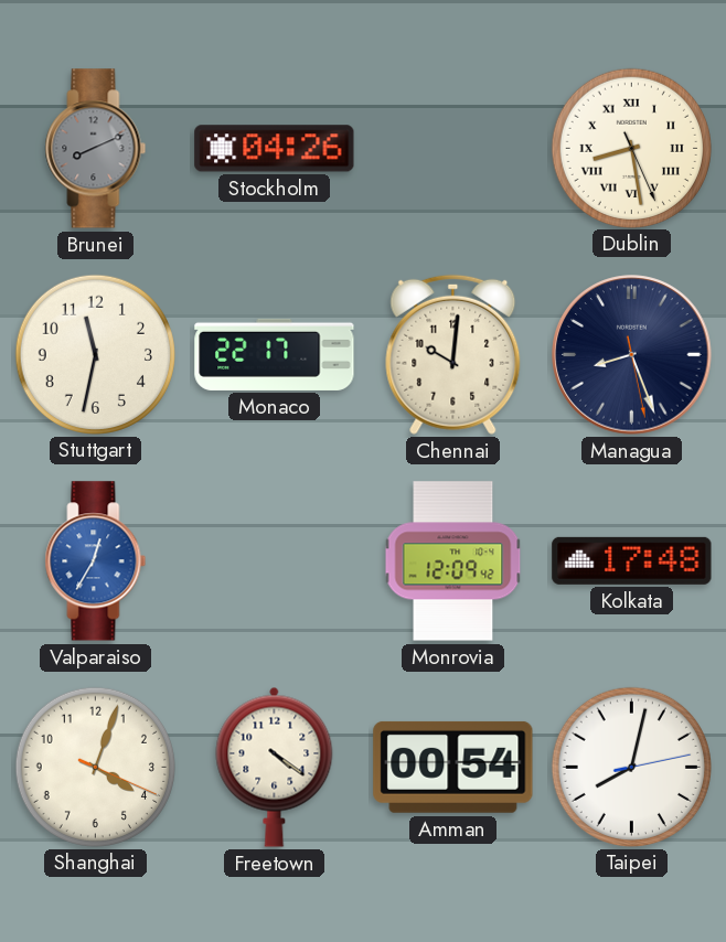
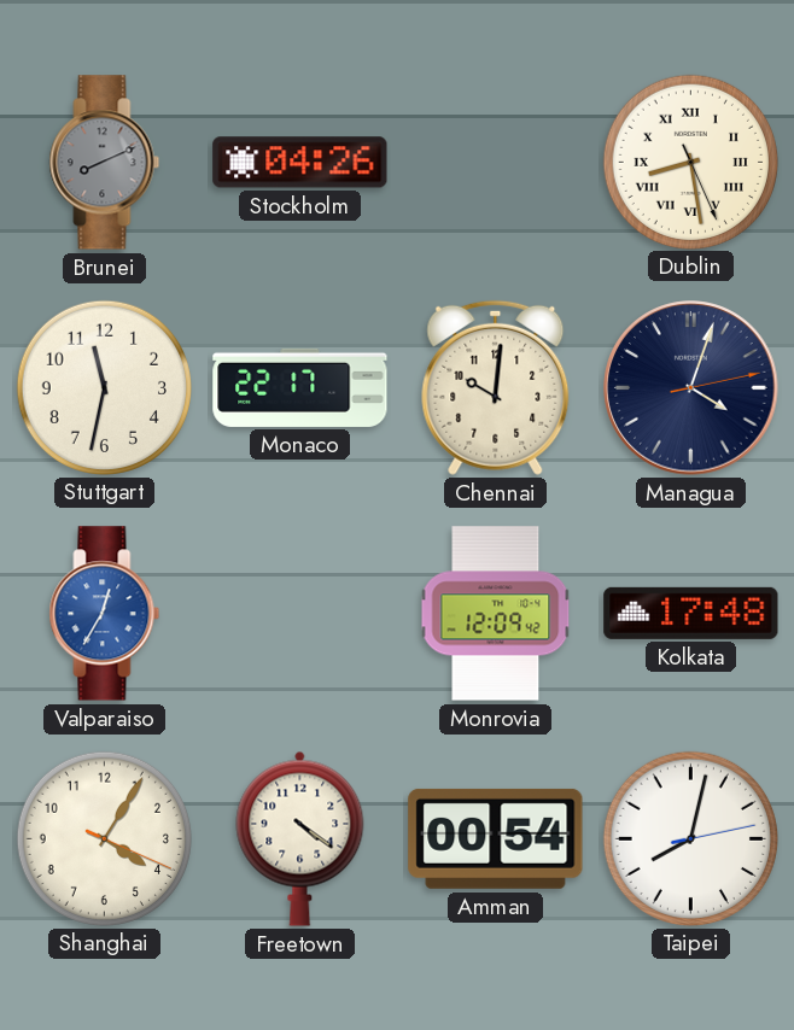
Managua: 8:26 -> 4:03
Shanghai: 4:03 -> 4:05
